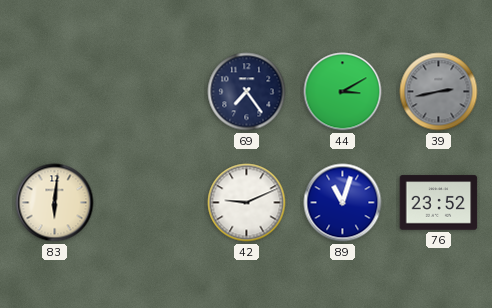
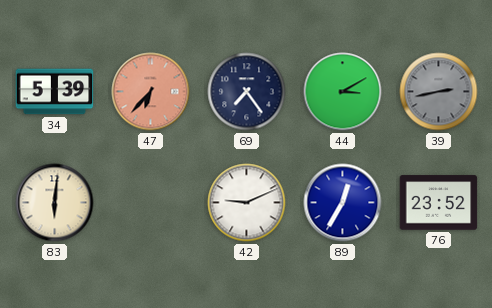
34: none -> 5:39
47: none -> 6:37
89: 11:03 -> 12:35
